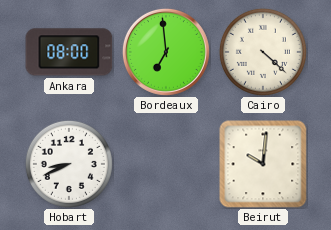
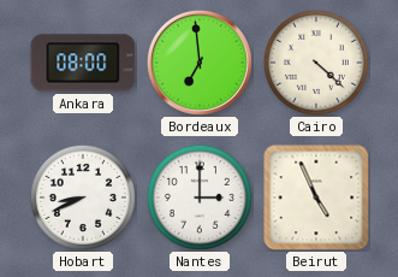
Nantes: none -> 3:00
Beirut: 10:01 -> 4:56
